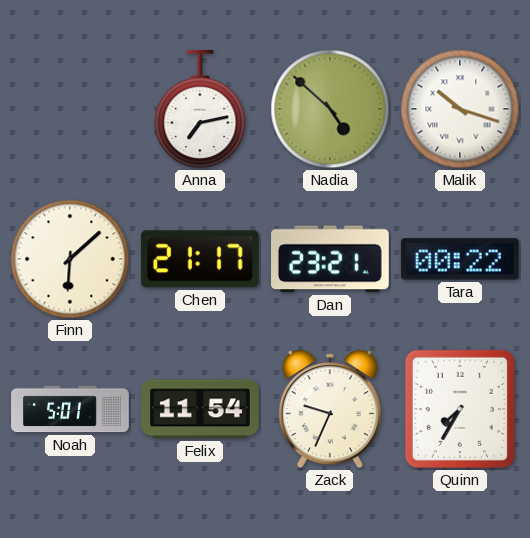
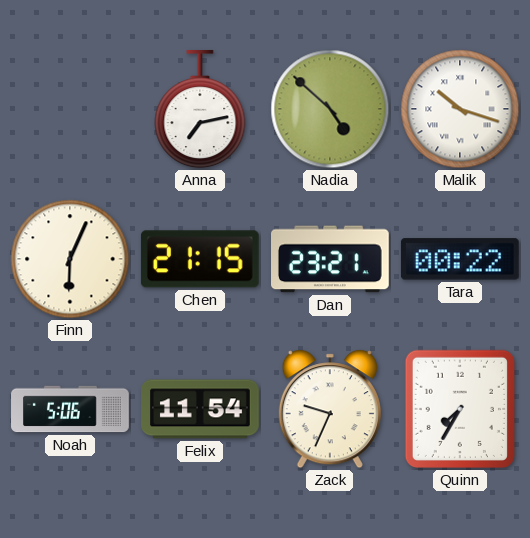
Finn: 6:08 -> 6:04
Chen: 21:17 -> 21:15
Noah: 5:01 -> 5:06
